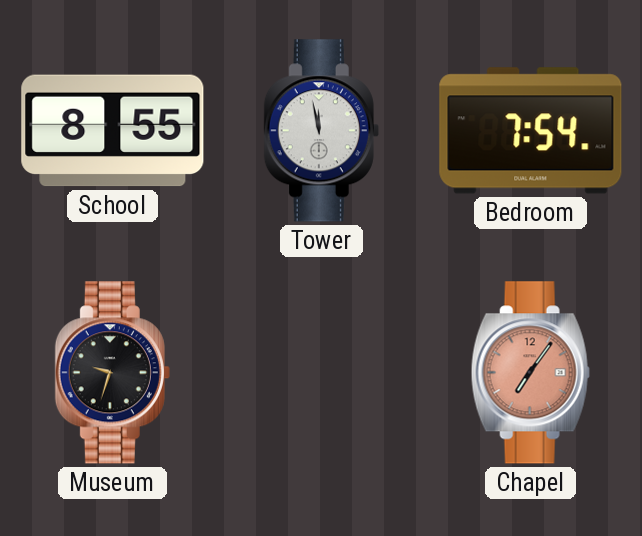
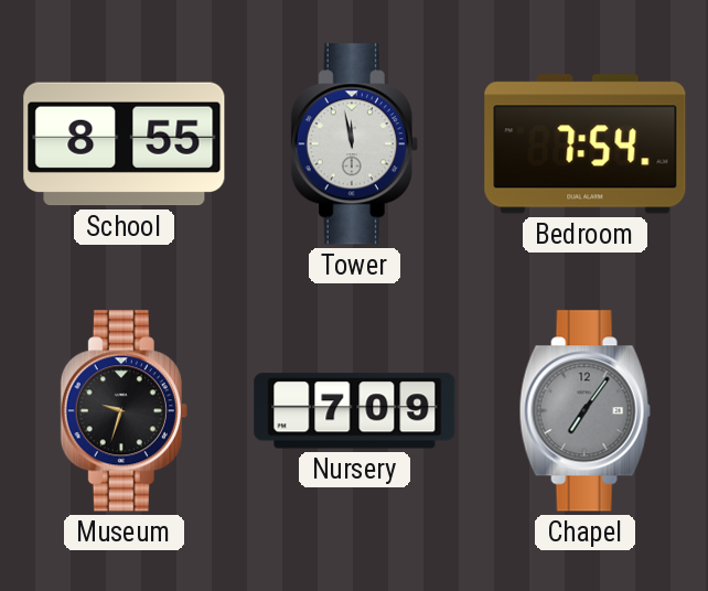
Nursery: none -> 7:09
Chapel dial: salmon -> grey
